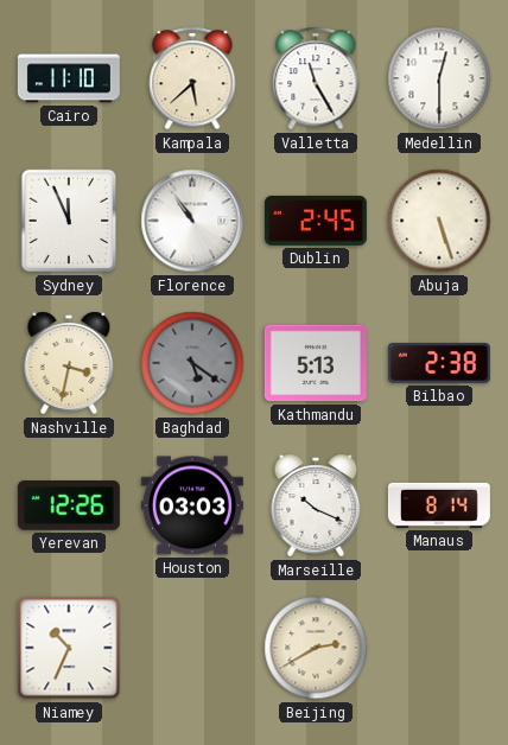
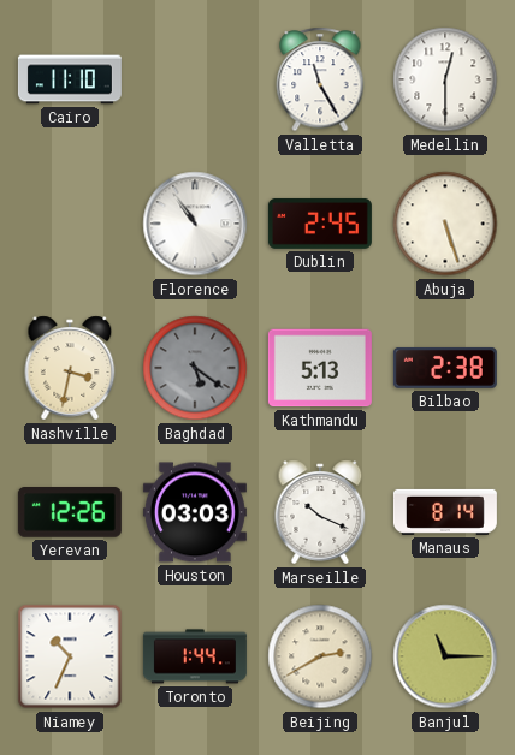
Kampala: 5:38 -> none
Sydney: 11:56 -> none
Toronto: none -> 1:44
Banjul: none -> 11:15
